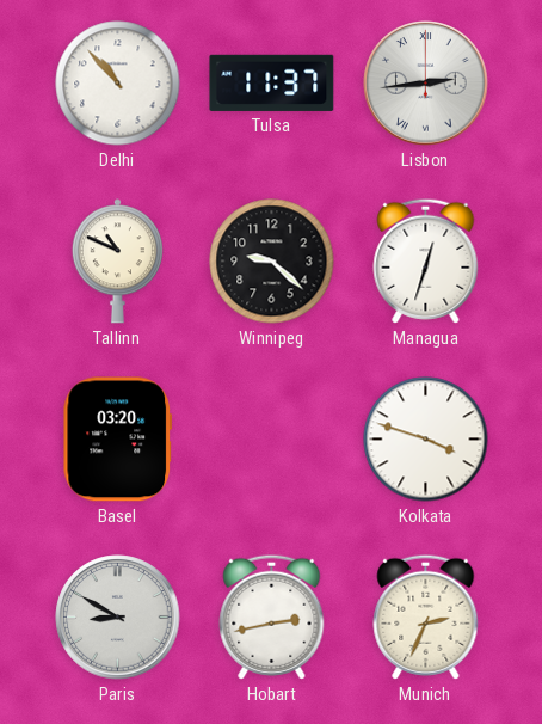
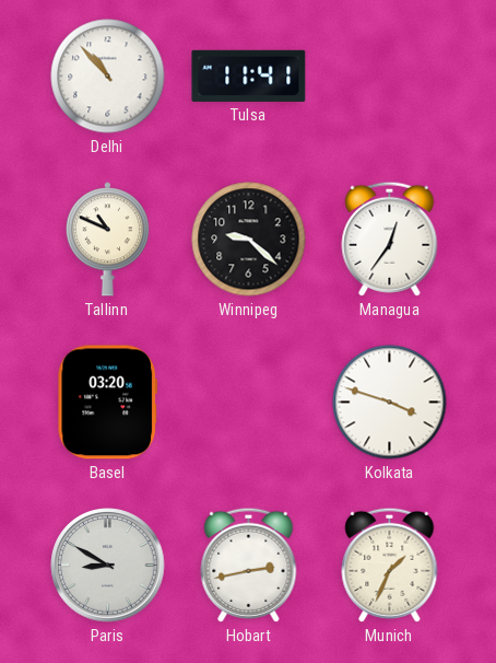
Tulsa: 11:37 -> 11:41
Lisbon: 2:44 -> none
Managua: 12:33 -> 12:36
Munich: 2:34 -> 1:34
